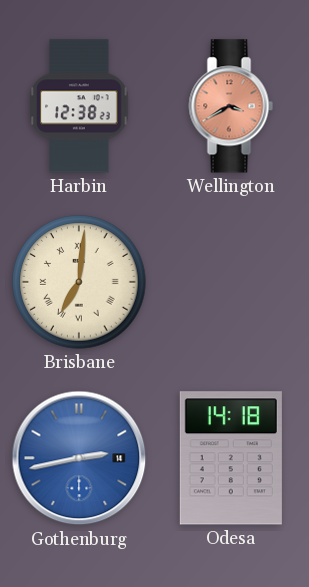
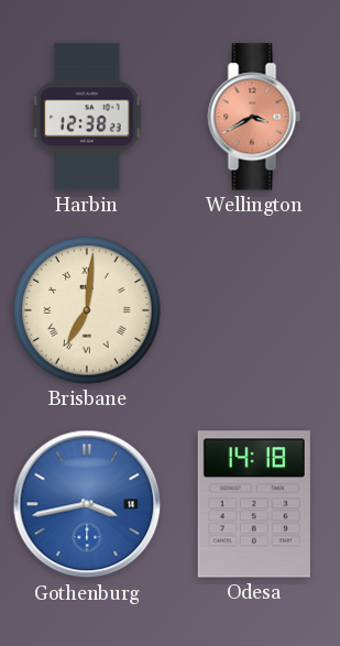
Gothenburg: 2:43 -> 3:43
